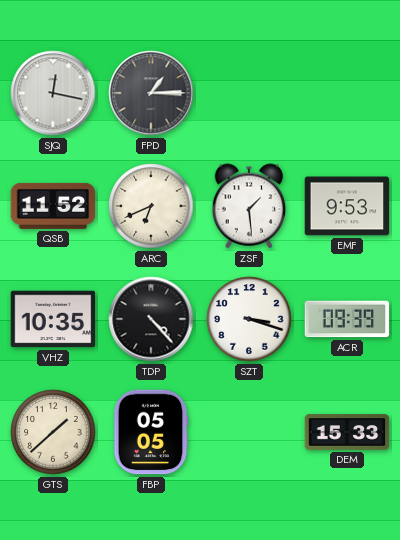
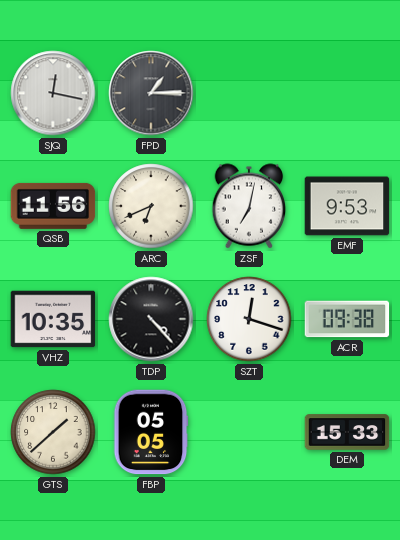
QSB: 11:52 -> 11:56
ZSF: 1:29 -> 7:02
SZT: 3:18 -> 12:18
ACR: 09:39 -> 09:38
